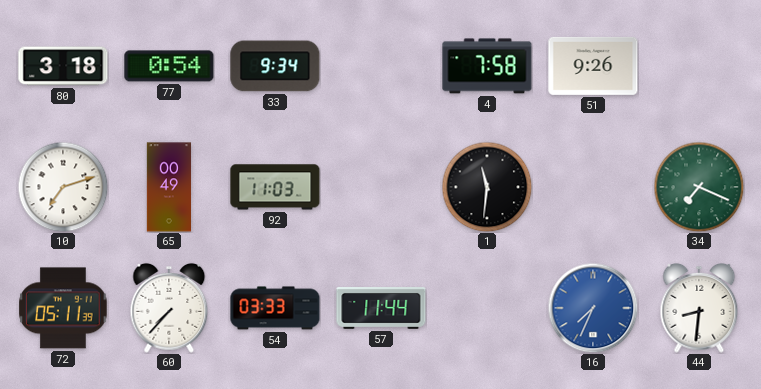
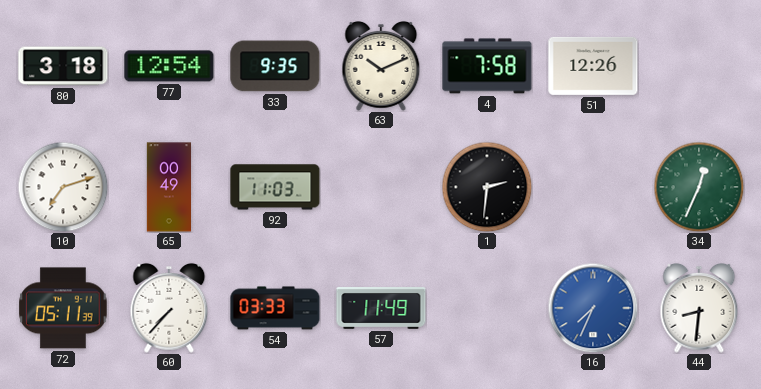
77: 0:54 -> 12:54
33: 9:34 -> 9:35
63: none -> 10:11
51: 9:26 -> 12:26
1: 11:31 -> 2:31
34: 7:19 -> 12:34
57: 11:44 -> 11:49
